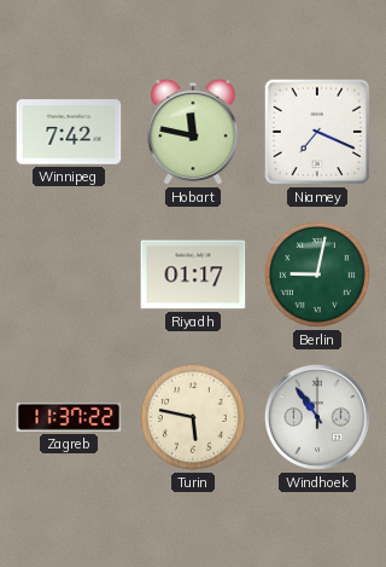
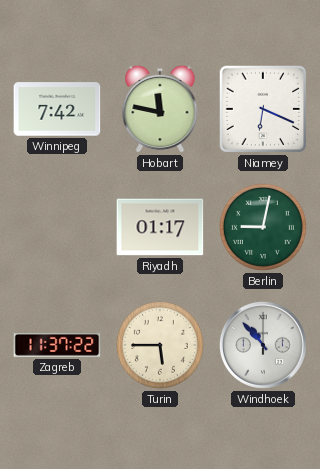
Niamey: 7:19 -> 6:19
Turin: 5:47 -> 5:45
Windhoek: 10:54 -> 10:53
